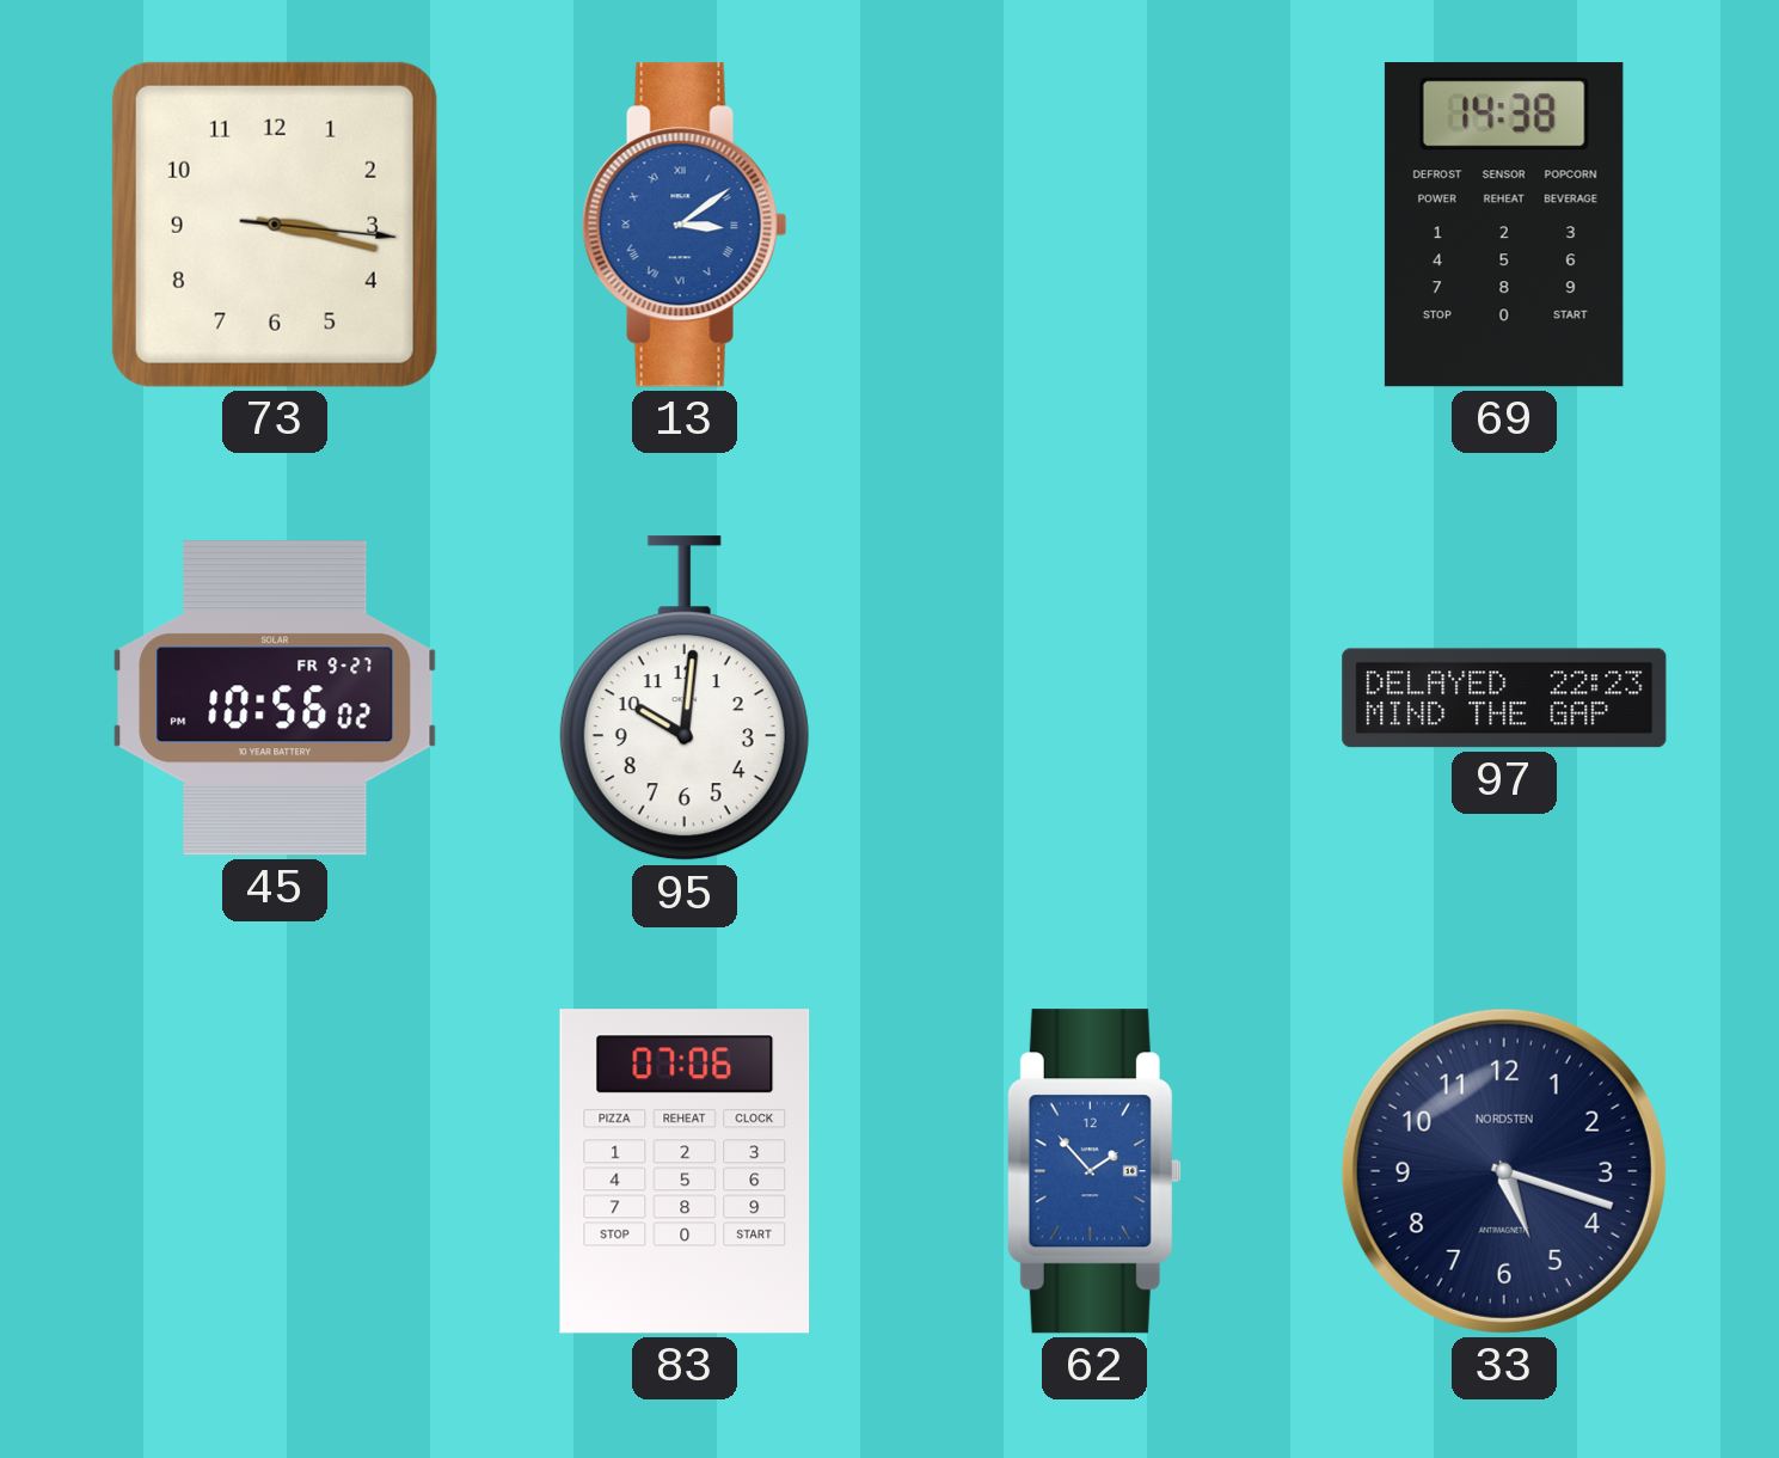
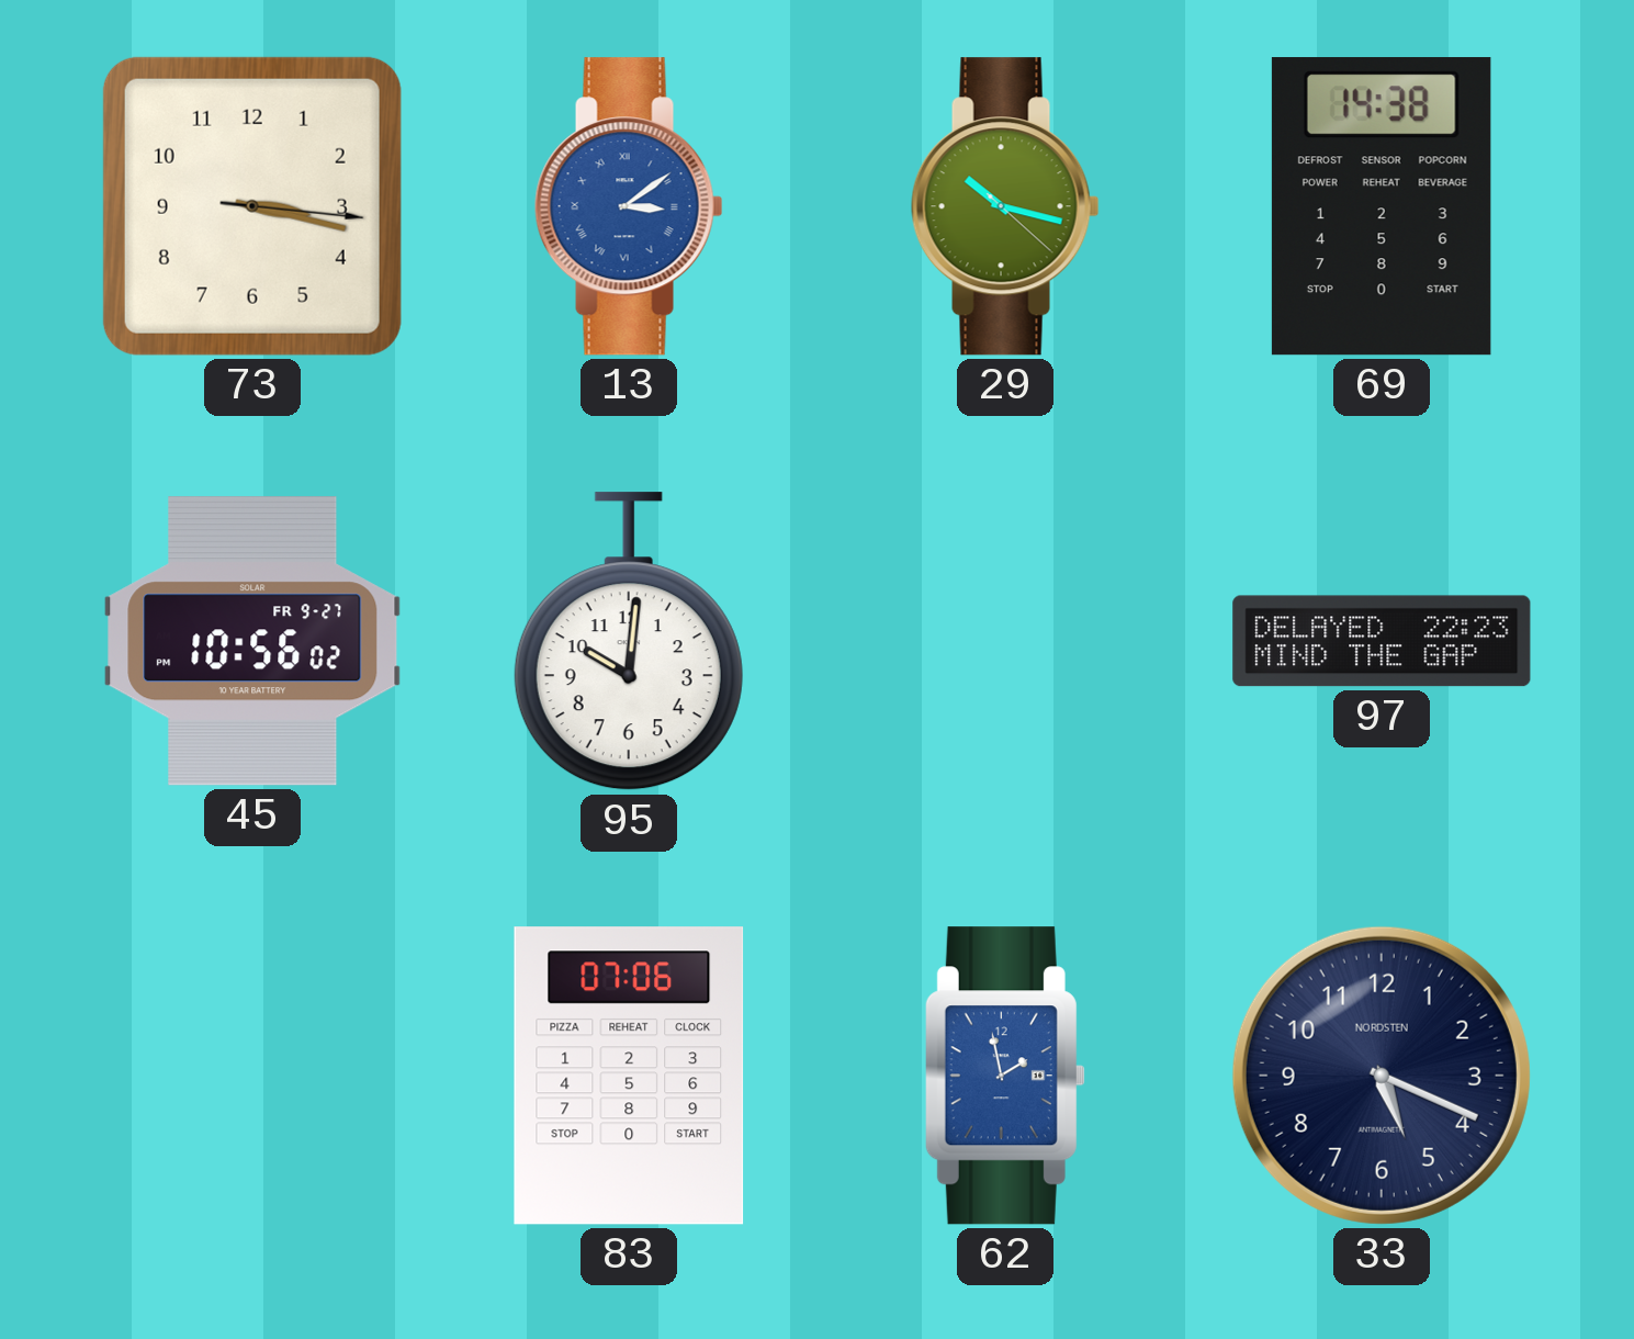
29: none -> 10:17
62: 1:53 -> 1:58
33: 5:18 -> 5:19
